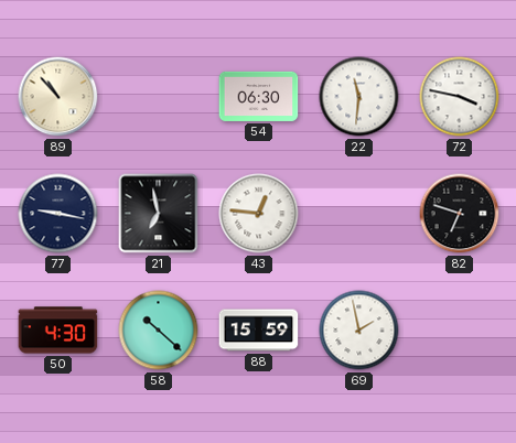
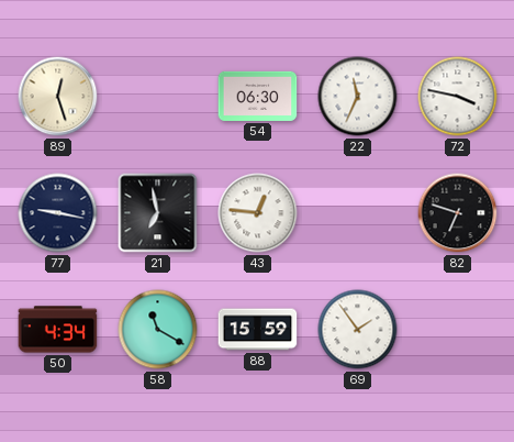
89: 10:53 -> 12:27
22: 11:31 -> 11:34
50: 4:30 -> 4:34
58: 10:22 -> 11:20
69: 1:58 -> 1:54
